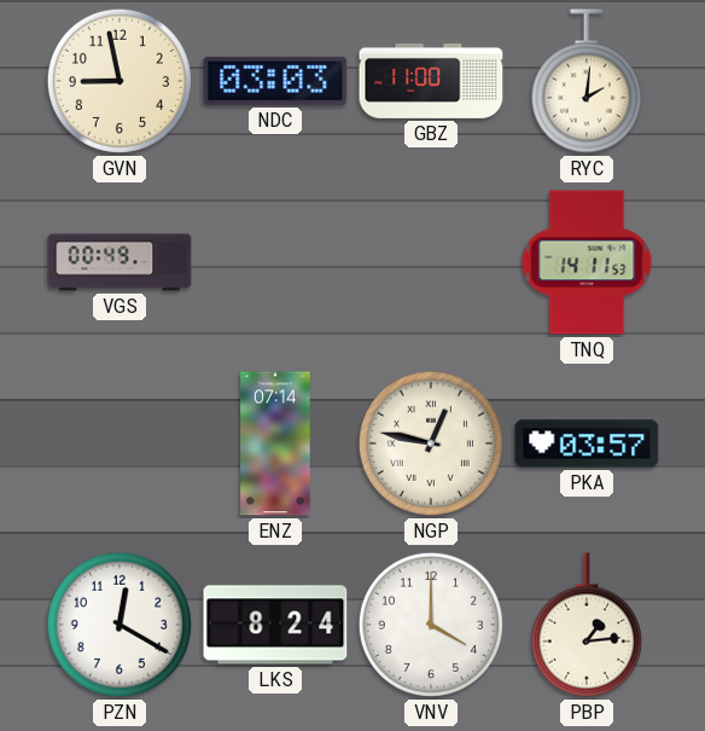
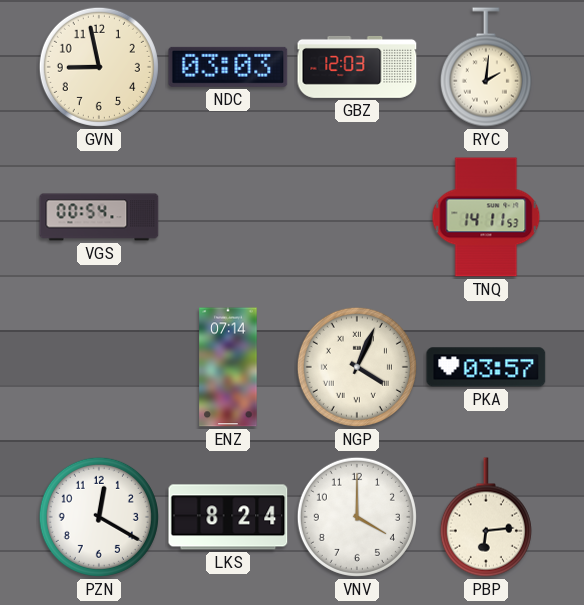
GBZ: 11:00 -> 12:03
VGS: 00:49 -> 00:54
NGP: 12:47 -> 4:04
PBP: 1:14 -> 6:14
